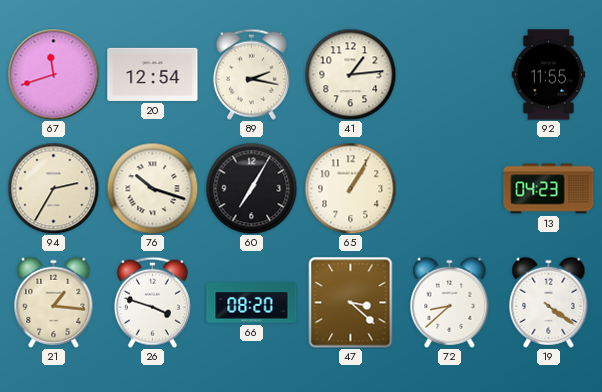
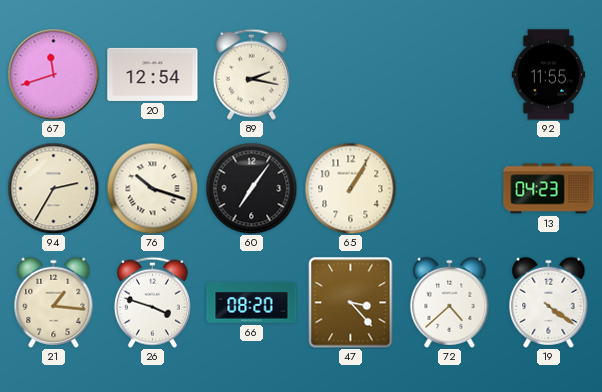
41: 1:14 -> none
60: 7:05 -> 7:06
47: 3:22 -> 3:23
72: 8:38 -> 4:38
